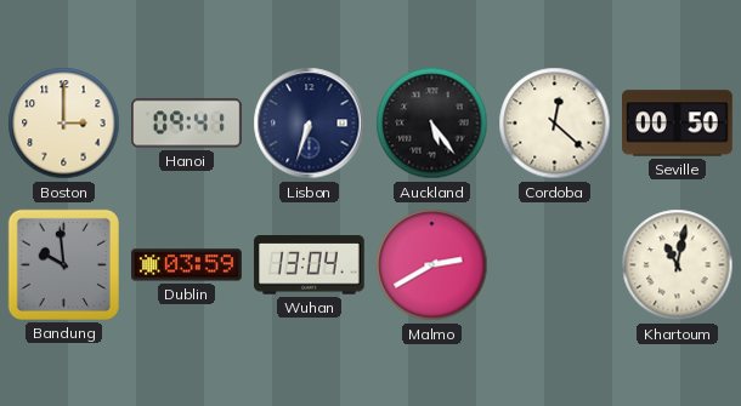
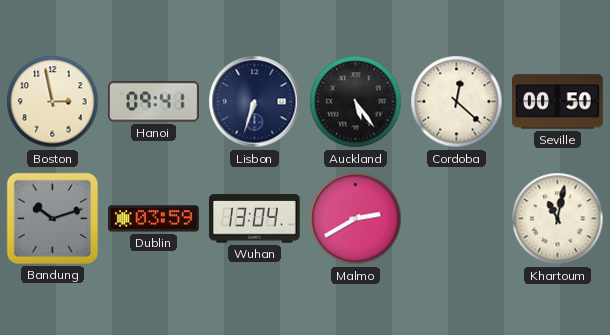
Boston: 3:00 -> 2:58
Bandung: 9:59 -> 10:12
